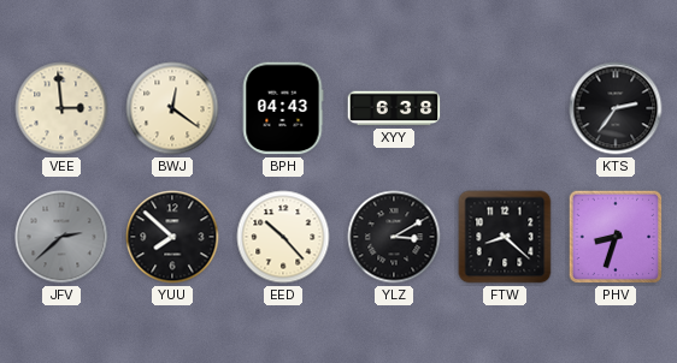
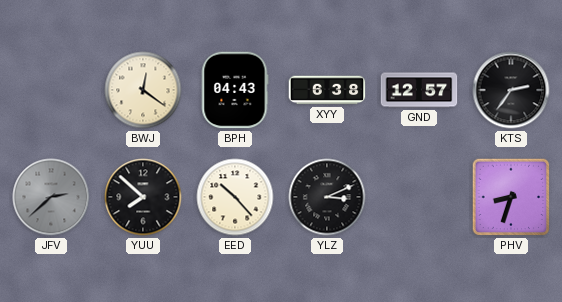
VEE: 2:59 -> none
GND: none -> 12:57
YLZ: 3:10 -> 3:11
FTW: 8:22 -> none
